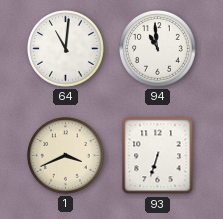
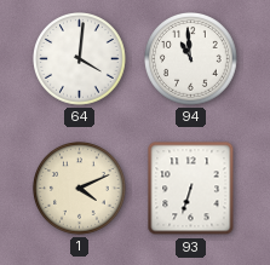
64: 11:01 -> 4:01
1: 3:41 -> 4:11
